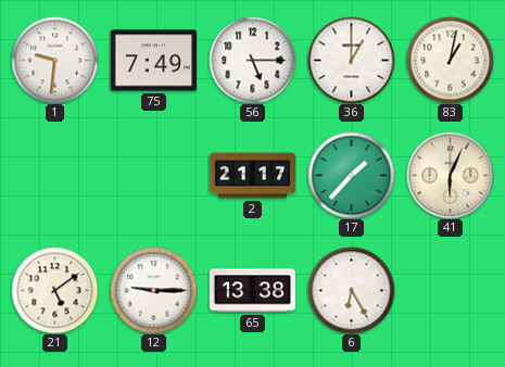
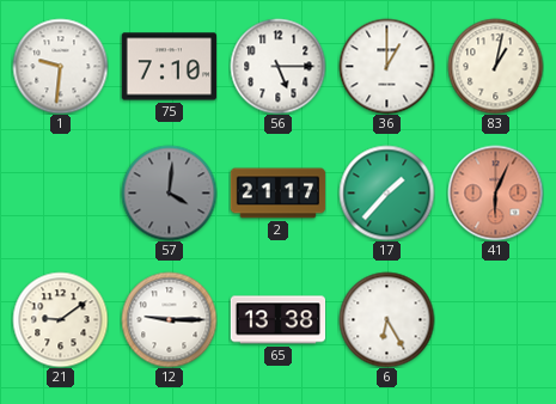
75: 7:49 -> 7:10
57: none -> 4:01
41 dial: cream -> salmon
21: 5:09 -> 9:09
